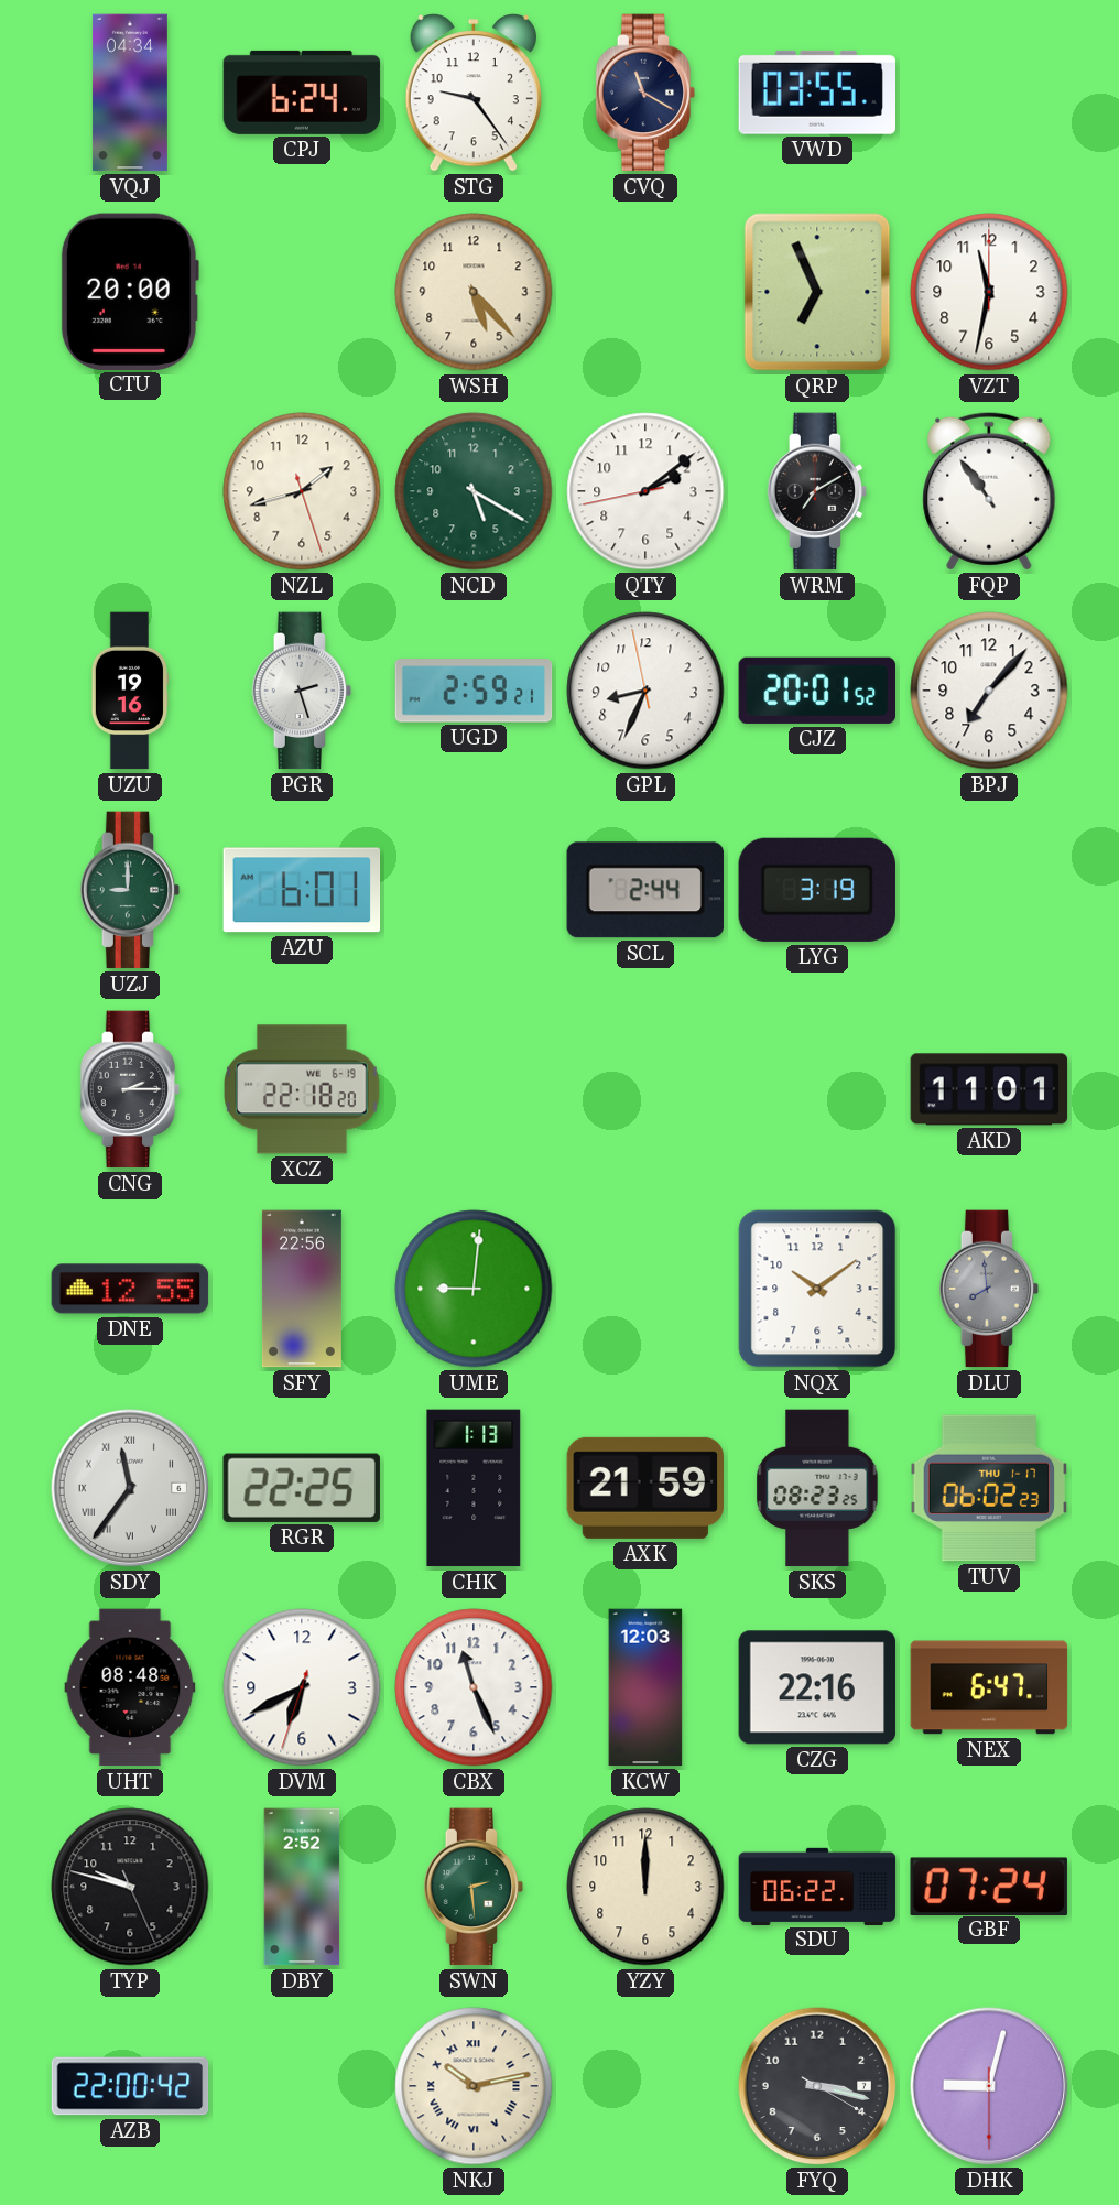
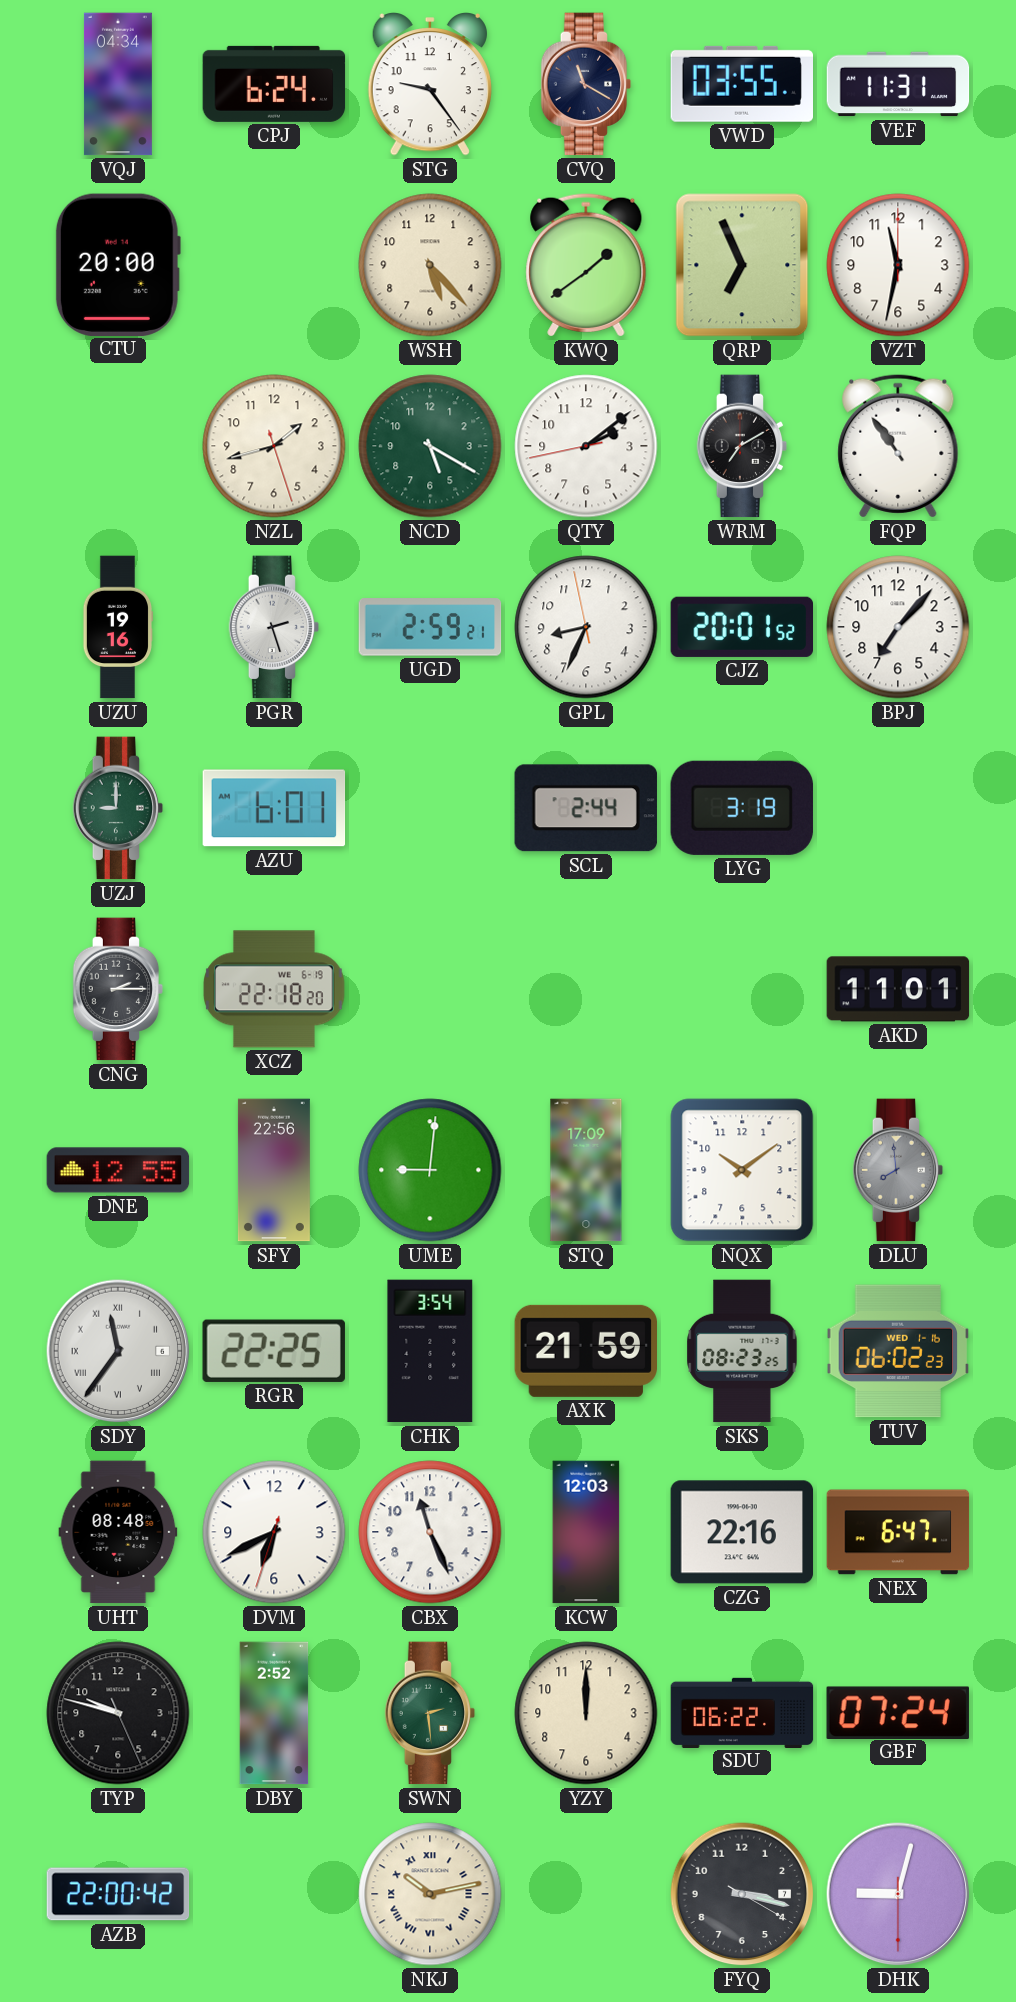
VEF: none -> 11:31
KWQ: none -> 1:39
STQ: none -> 17:09
CHK: 1:13 -> 3:54
TUV date: THU 1-17 -> WED 1-16
